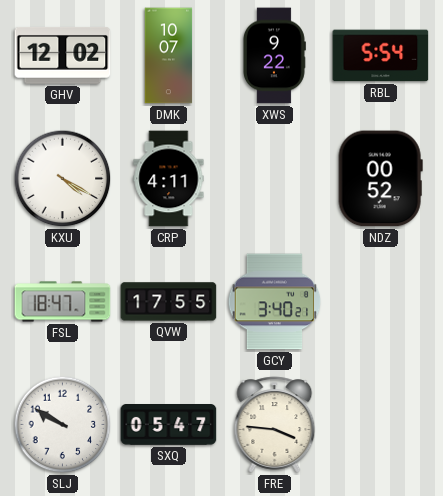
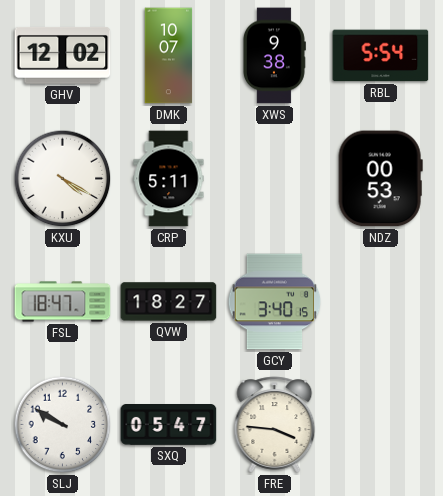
XWS: 9:22 -> 9:38
CRP: 4:11 -> 5:11
NDZ: 00:52 -> 00:53
QVW: 17:55 -> 18:27
GCY: 3:40:21 -> 3:40:15
